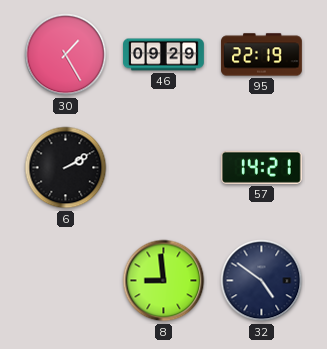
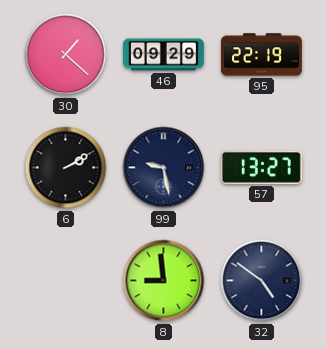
30: 1:25 -> 1:22
99: none -> 9:28
57: 14:21 -> 13:27
